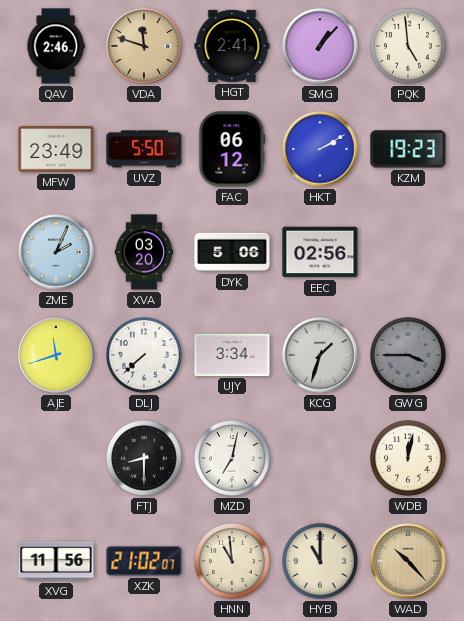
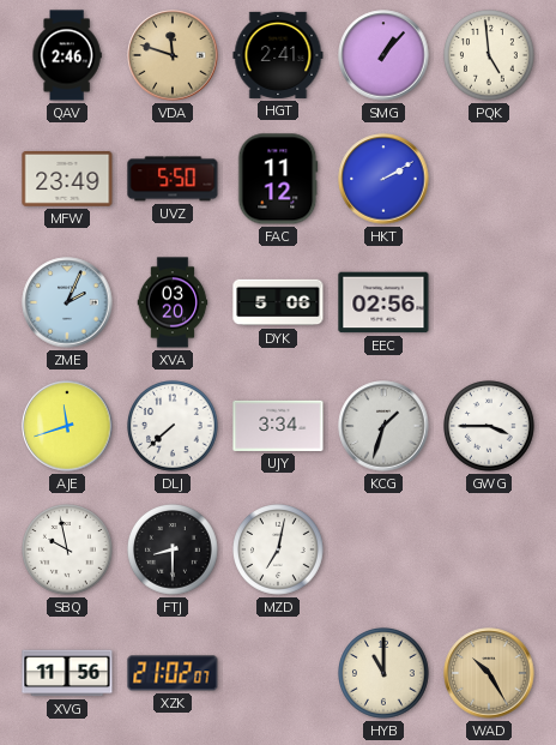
FAC: 06:12 -> 11:12
KZM: 19:23 -> none
GWG dial: grey -> white
SBQ: none -> 9:58
WDB: 12:02 -> none
HNN: 10:59 -> none
WAD: 10:23 -> 10:25
